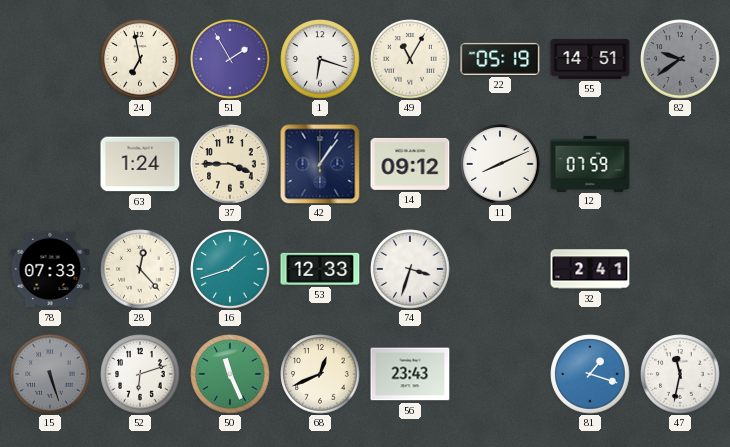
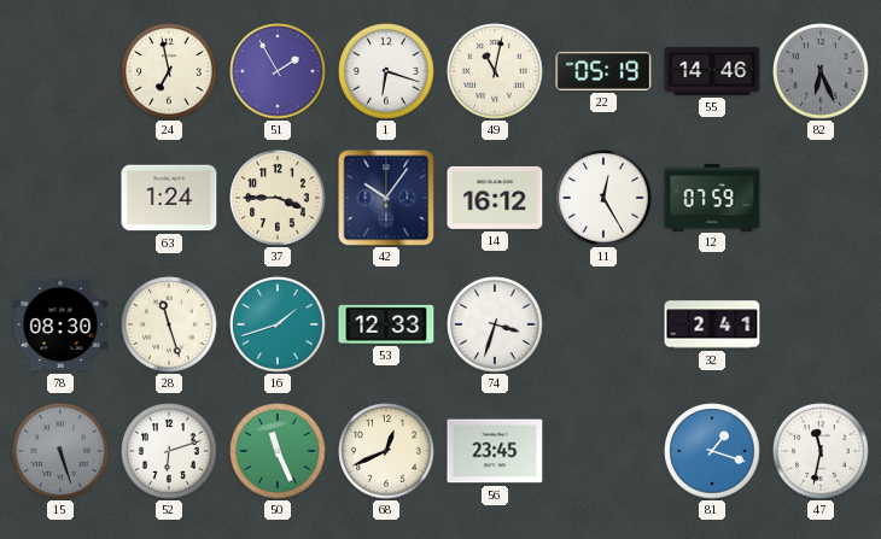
49: 11:05 -> 11:02
55: 14:51 -> 14:46
82: 9:39 -> 6:26
42: 1:06 -> 10:06
14: 09:12 -> 16:12
11: 8:11 -> 12:25
78: 07:33 -> 08:30
28: 12:23 -> 11:27
56: 23:43 -> 23:45
